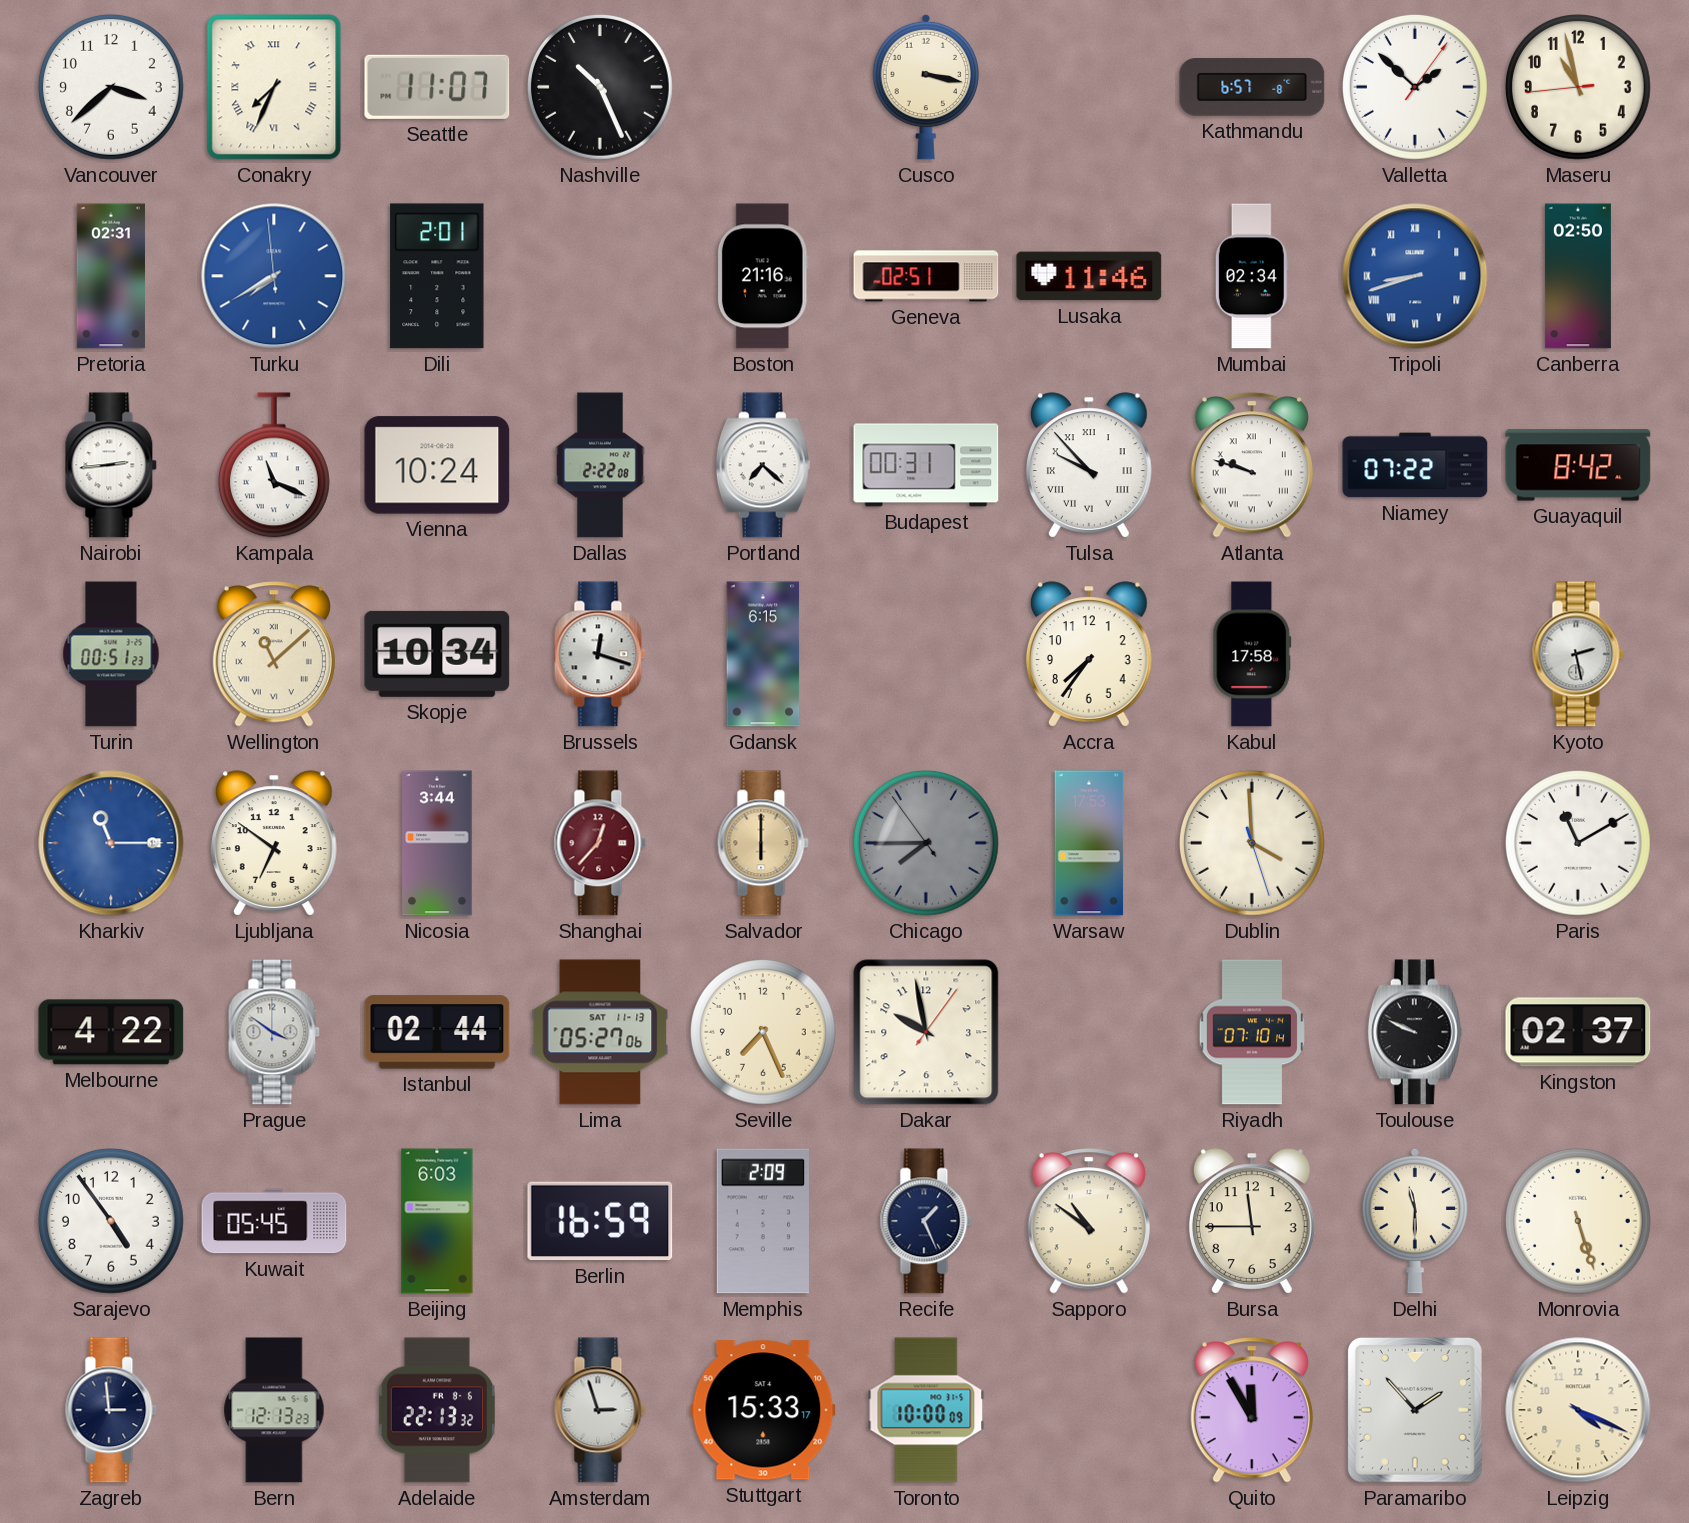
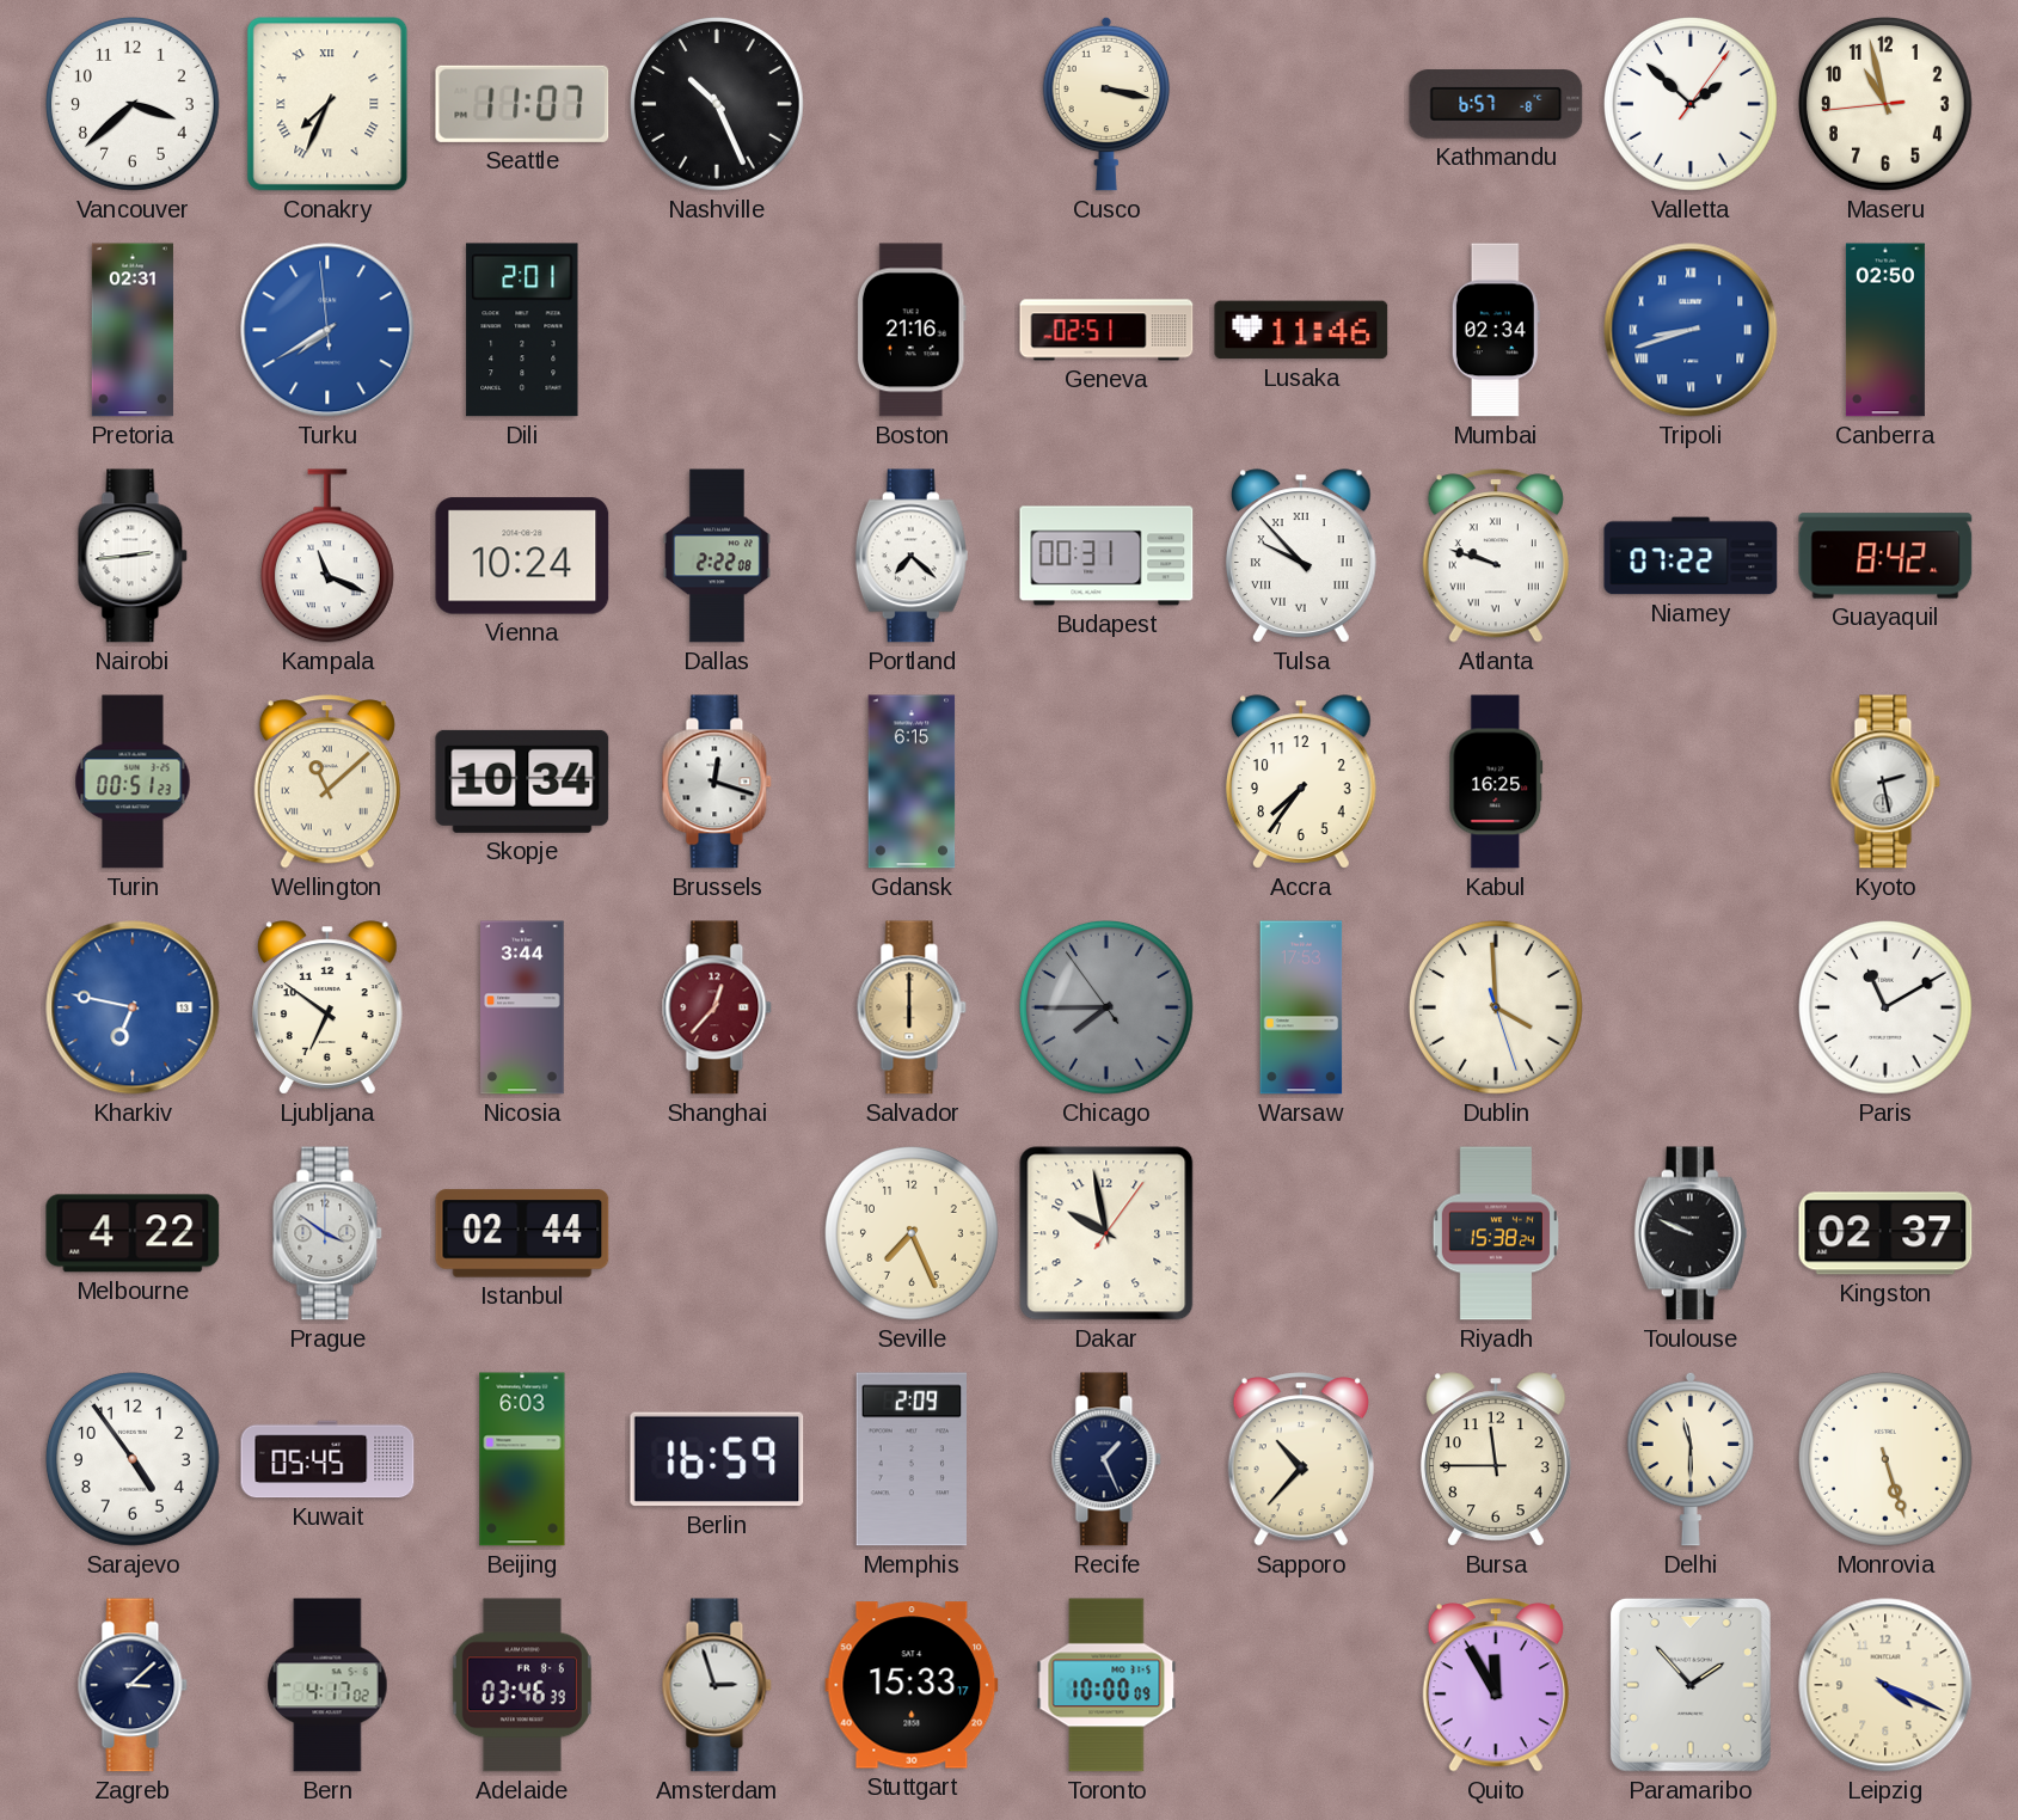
Kabul: 17:58 -> 16:25
Kharkiv: 11:15 -> 6:47
Lima: 05:27 -> none
Riyadh: 07:10 -> 15:38
Sapporo: 10:51 -> 10:37
Zagreb: 2:59 -> 3:08
Bern: 12:13 -> 4:17
Adelaide: 22:13 -> 03:46
